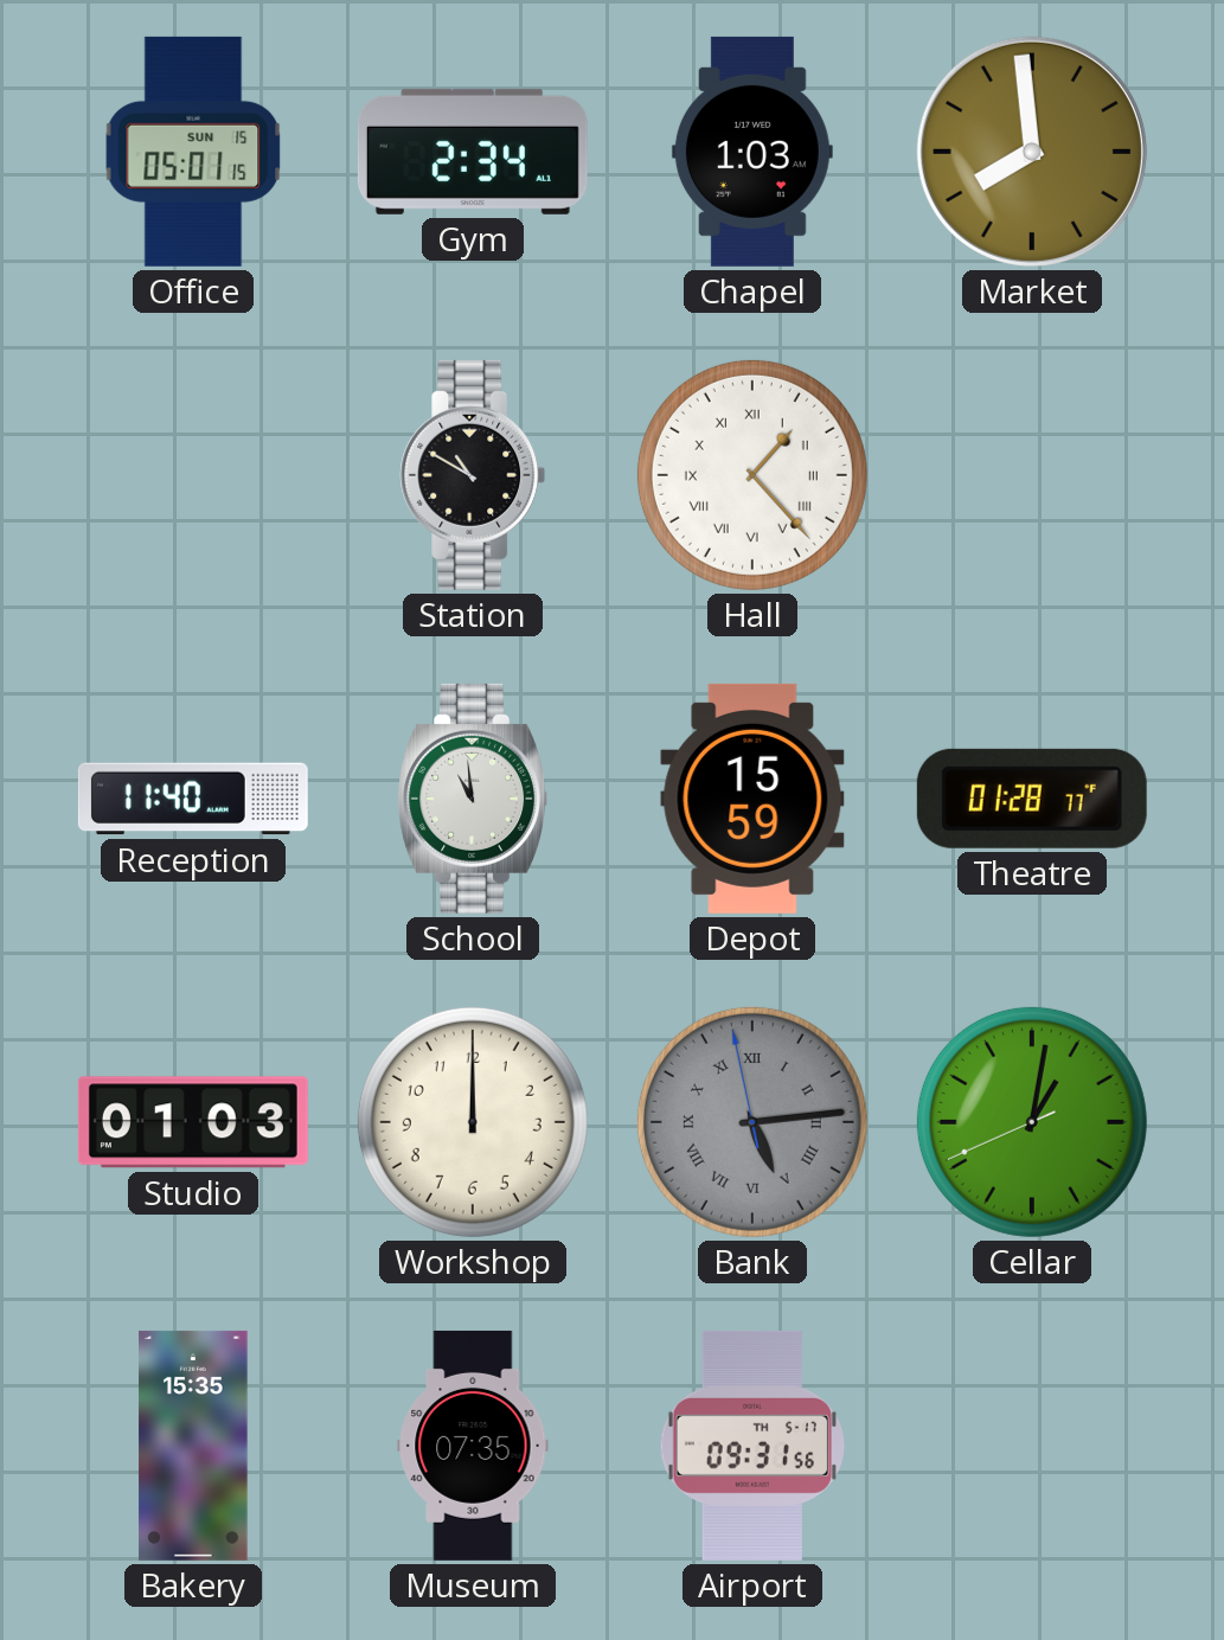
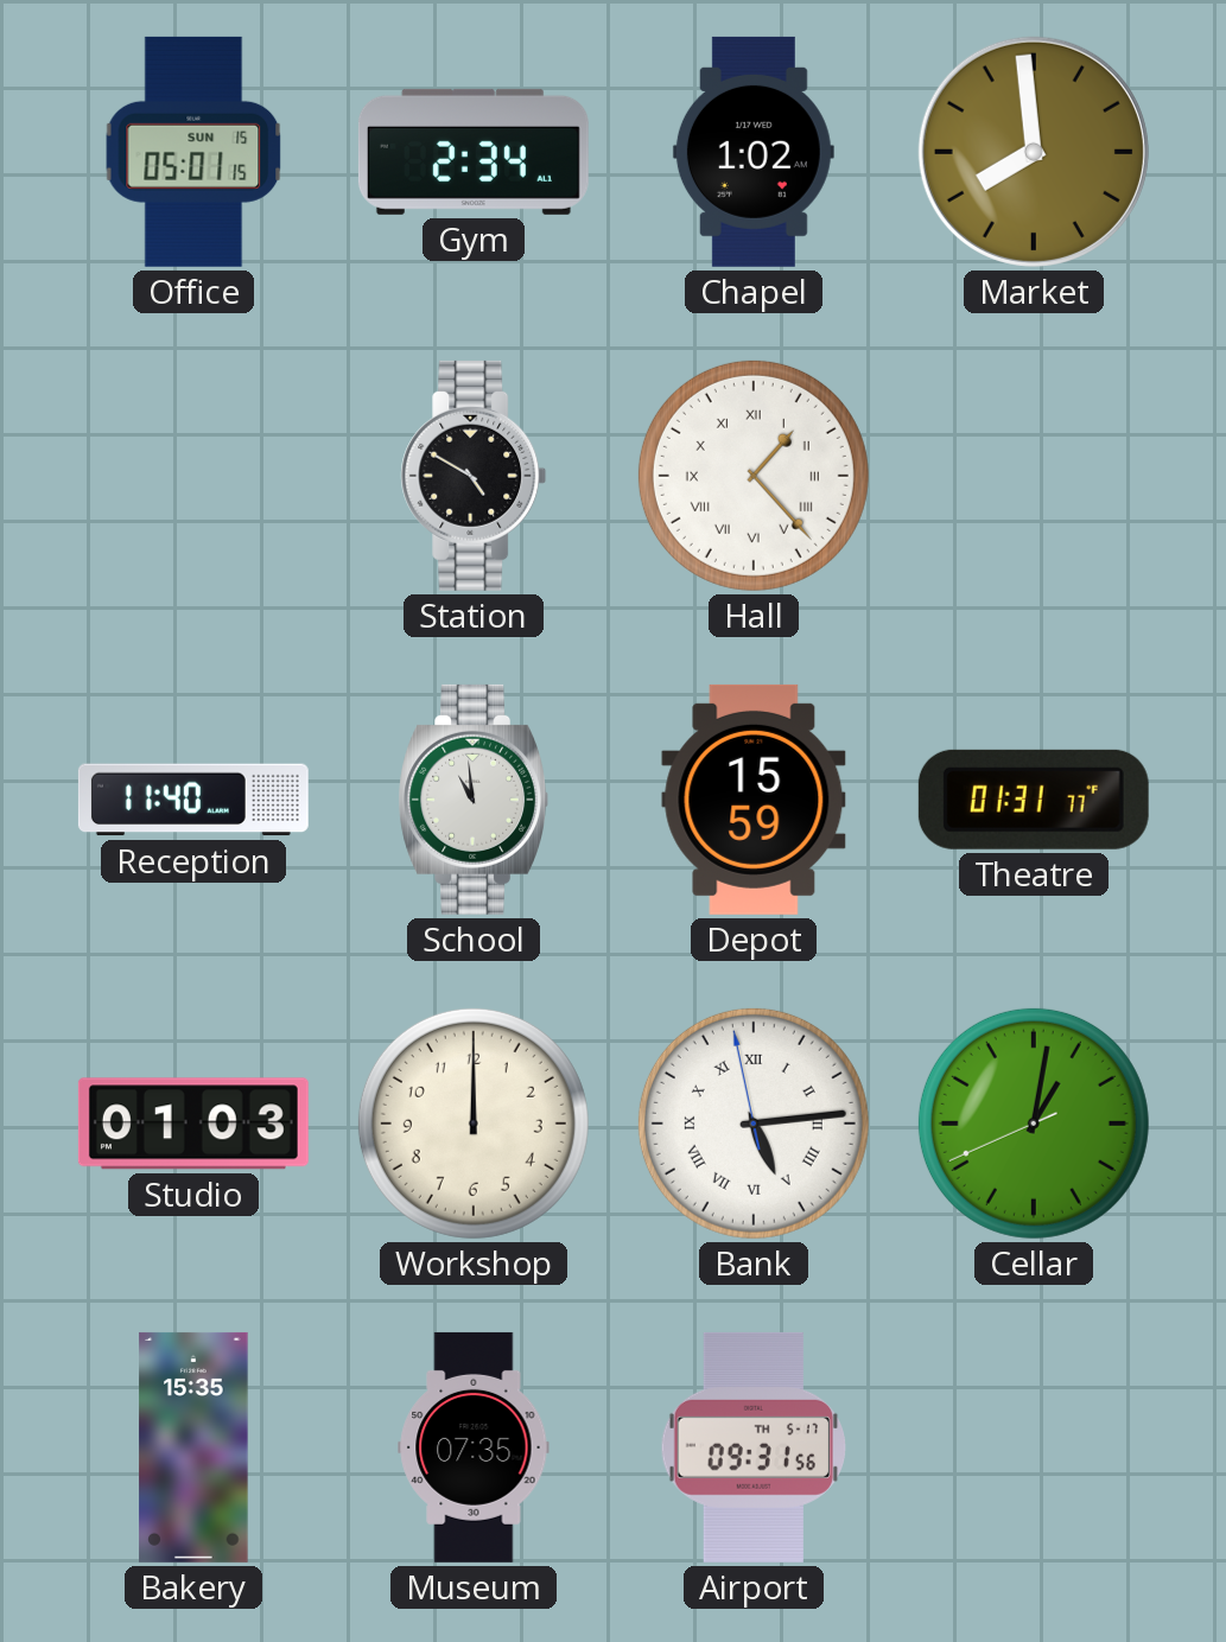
Chapel: 1:03 -> 1:02
Station: 10:50 -> 4:50
Theatre: 01:28 -> 01:31
Bank dial: grey -> white
